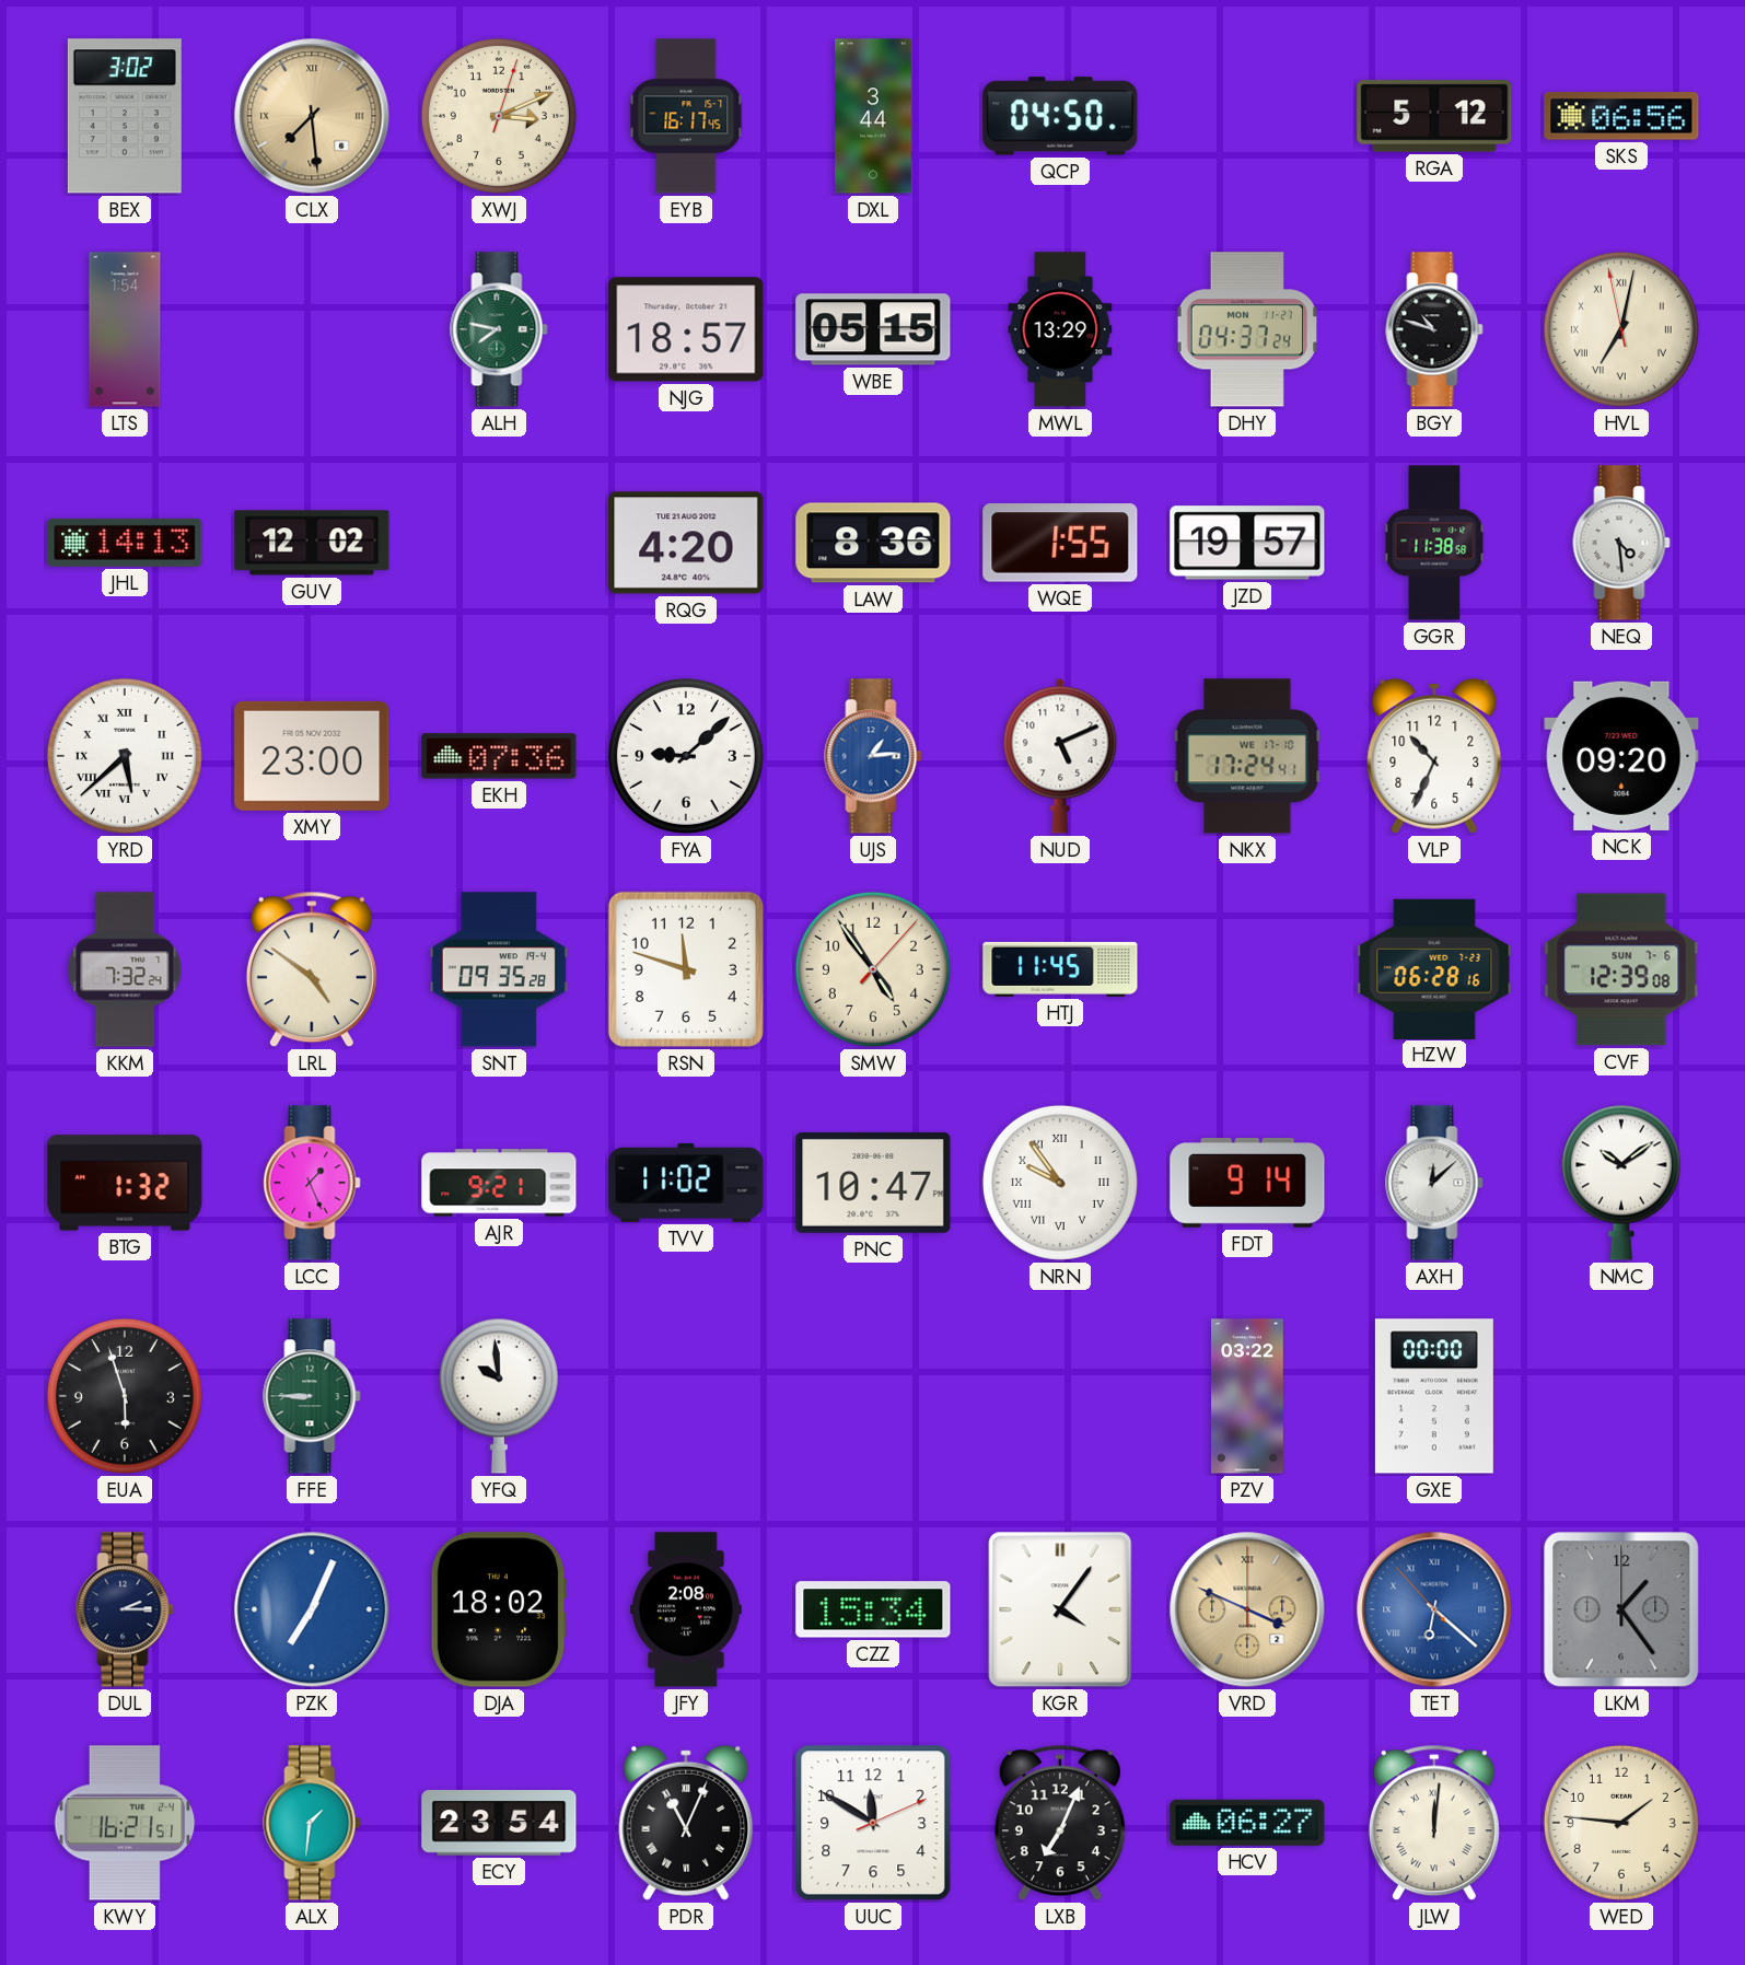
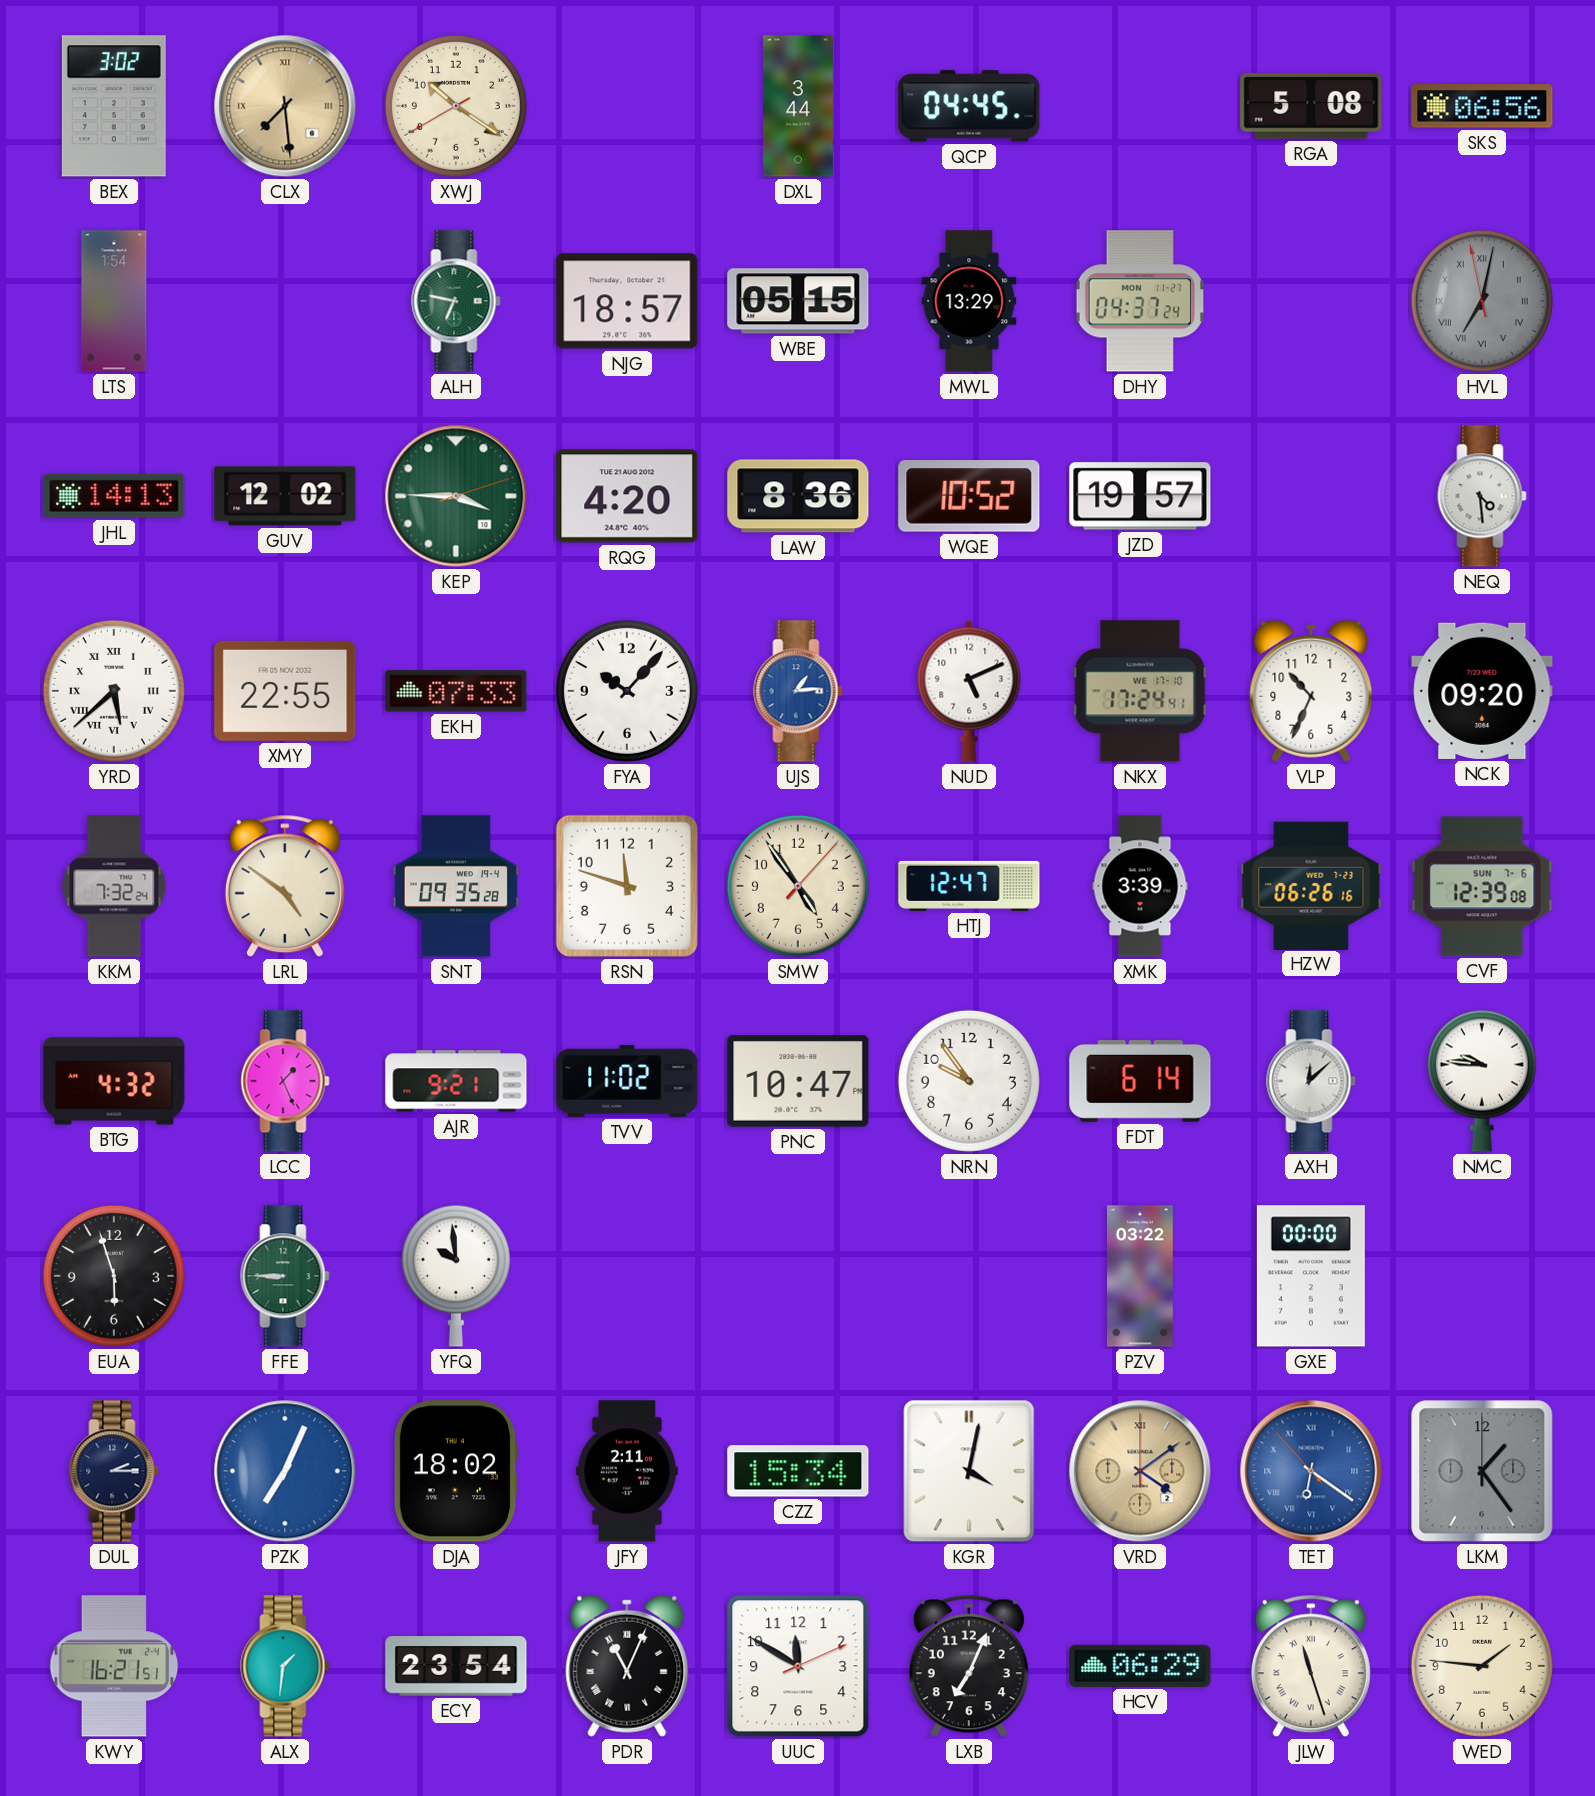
XWJ: 3:11 -> 10:20
EYB: 16:17 -> none
QCP: 04:50 -> 04:45
RGA: 5:12 -> 5:08
ALH: 7:47 -> 6:47
BGY: 10:48 -> none
HVL dial: cream -> grey
KEP: none -> 3:45
WQE: 1:55 -> 10:52
GGR: 11:38 -> none
XMY: 23:00 -> 22:55
EKH: 07:36 -> 07:33
FYA: 9:08 -> 10:07
HTJ: 11:45 -> 12:47
XMK: none -> 3:39
HZW: 06:28 -> 06:26
BTG: 1:32 -> 4:32
NRN numerals: Roman -> Arabic
FDT: 9:14 -> 6:14
NMC: 10:09 -> 9:46
JFY: 2:08 -> 2:11
KGR: 4:06 -> 4:02
VRD: 3:49 -> 4:09
TET: 6:21 -> 6:20
HCV: 06:27 -> 06:29
JLW: 12:01 -> 11:27
